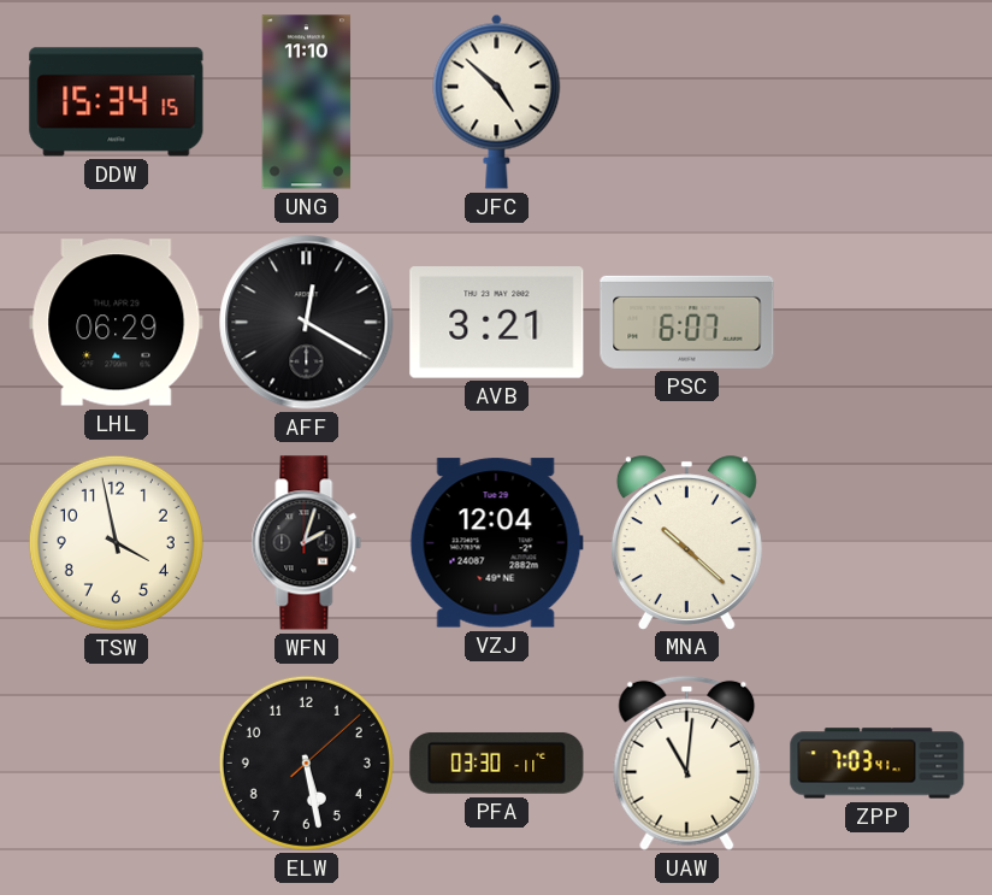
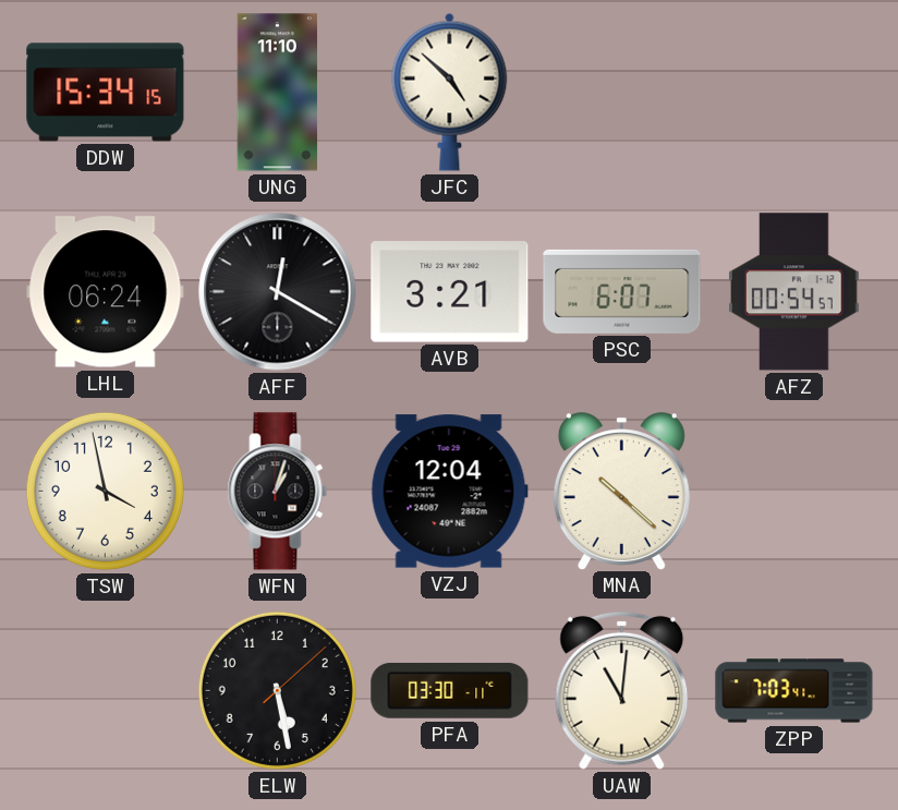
LHL: 06:29 -> 06:24
AFZ: none -> 00:54
WFN: 2:03 -> 1:03
